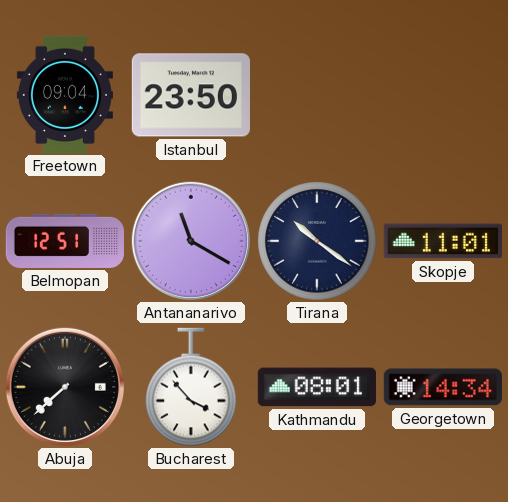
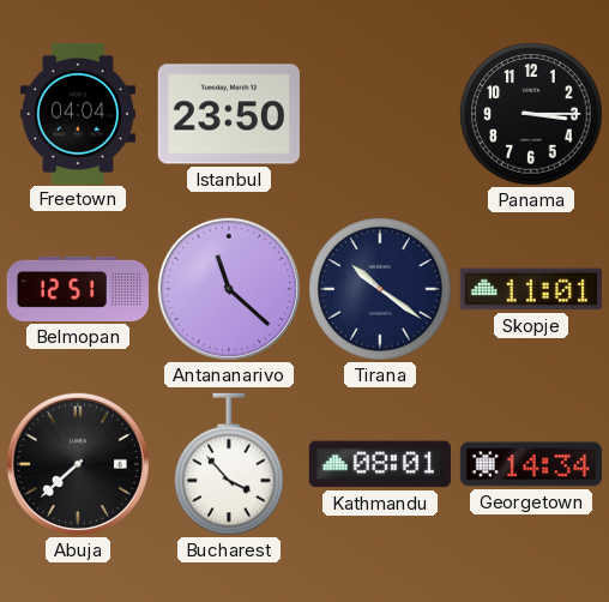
Freetown: 09:04 -> 04:04
Panama: none -> 3:15
Antananarivo: 11:20 -> 11:22
